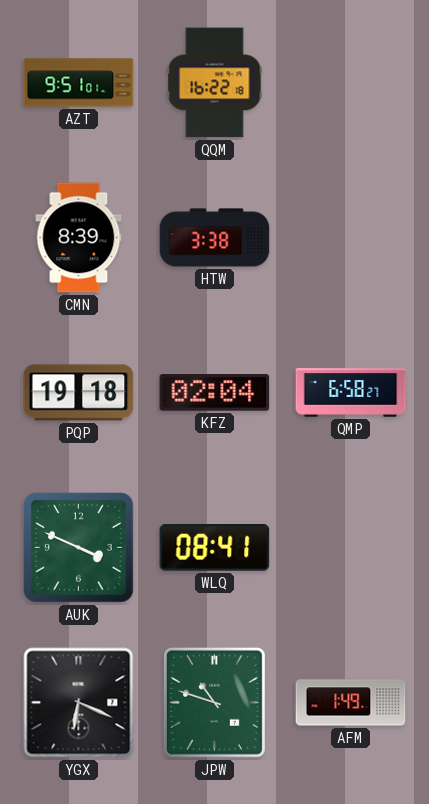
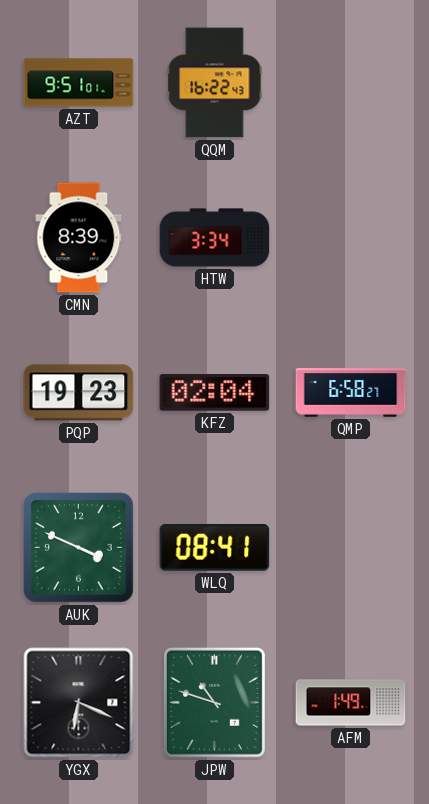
QQM: 16:22:18 -> 16:22:43
HTW: 3:38 -> 3:34
PQP: 19:18 -> 19:23
